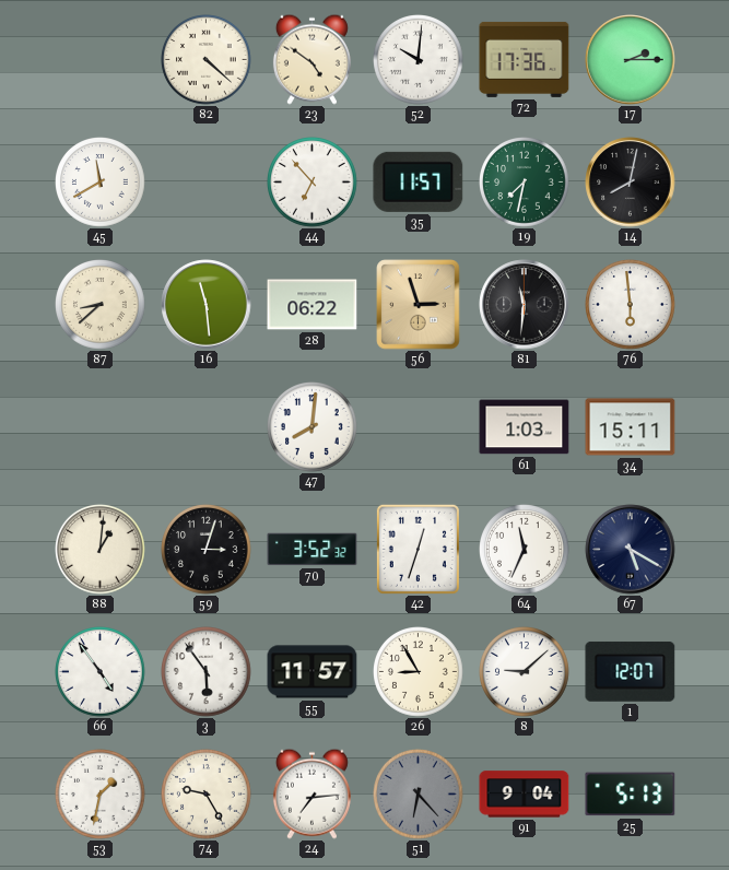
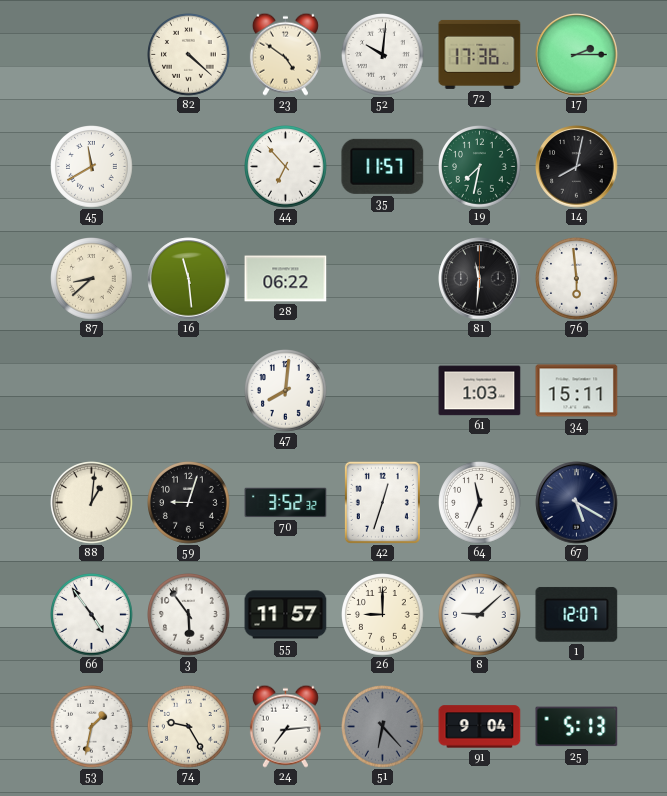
56: 2:57 -> none
59: 3:03 -> 9:03
26: 8:55 -> 9:00
